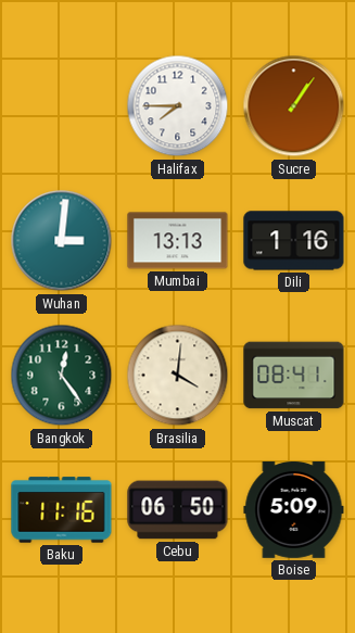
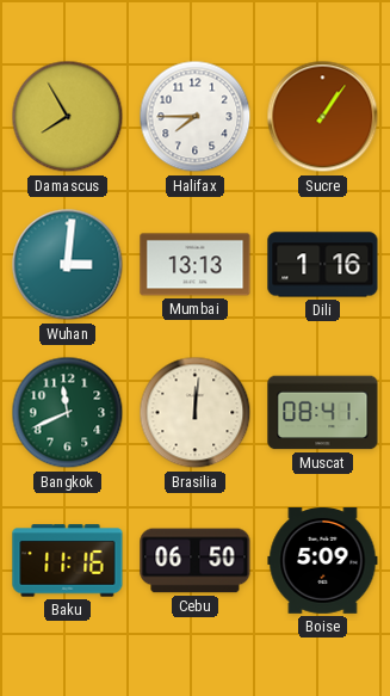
Damascus: none -> 7:55
Bangkok: 12:24 -> 11:41
Brasilia: 4:01 -> 12:01
